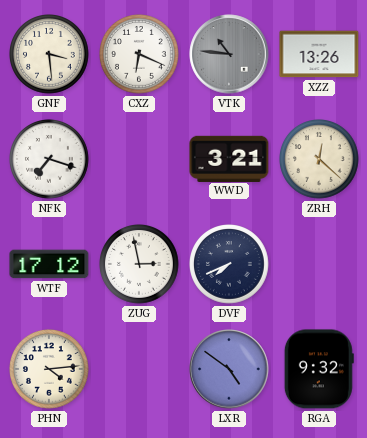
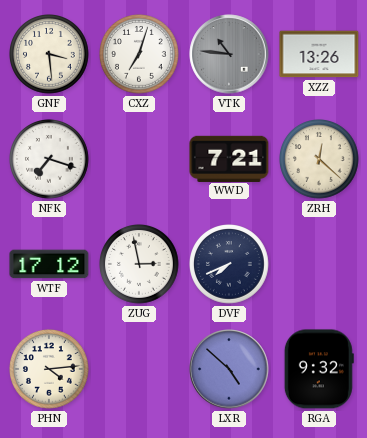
CXZ: 6:19 -> 7:03
WWD: 3:21 -> 7:21
LXR: 4:51 -> 4:52
